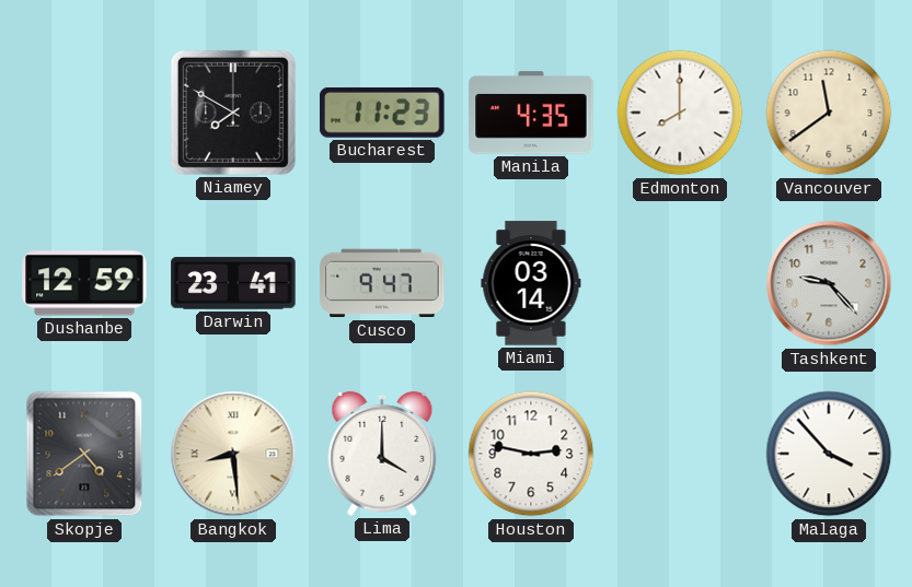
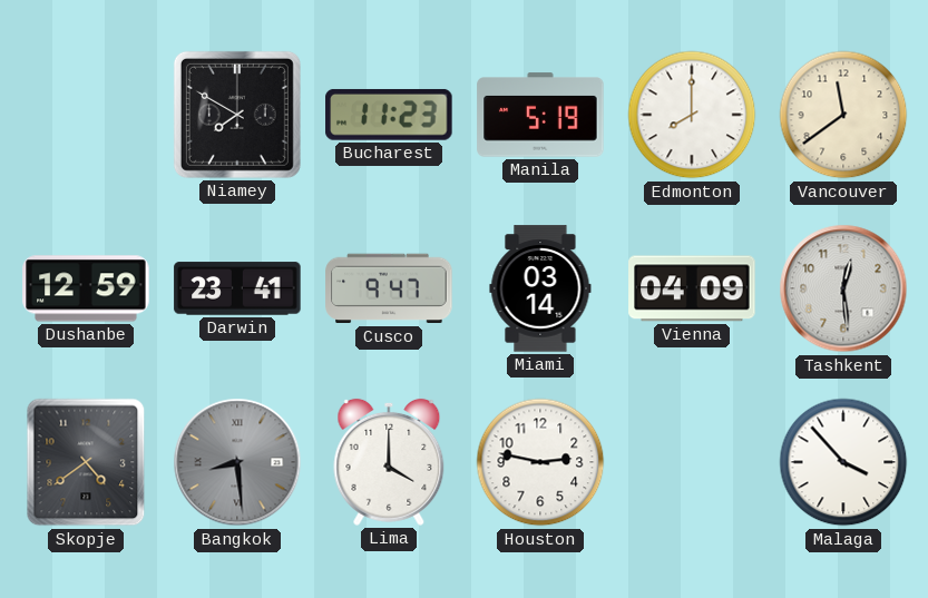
Manila: 4:35 -> 5:19
Vienna: none -> 04:09
Tashkent: 9:23 -> 12:29
Bangkok dial: cream -> grey
